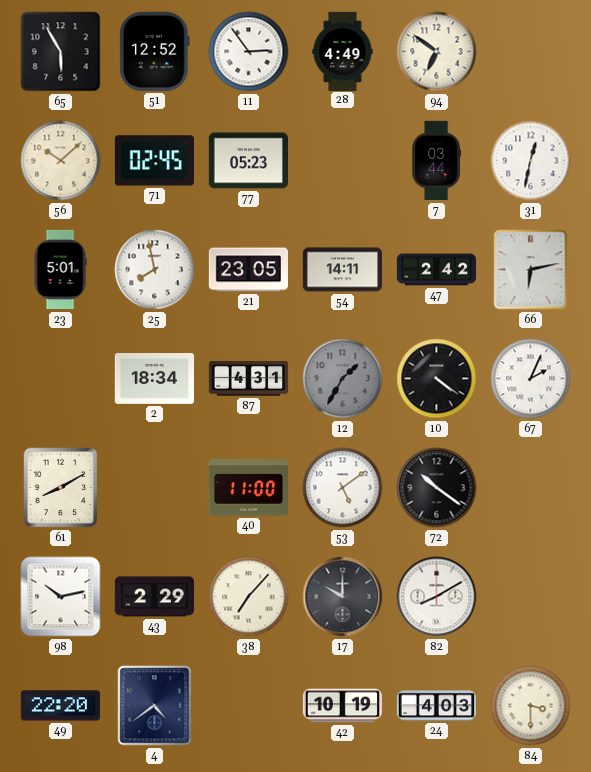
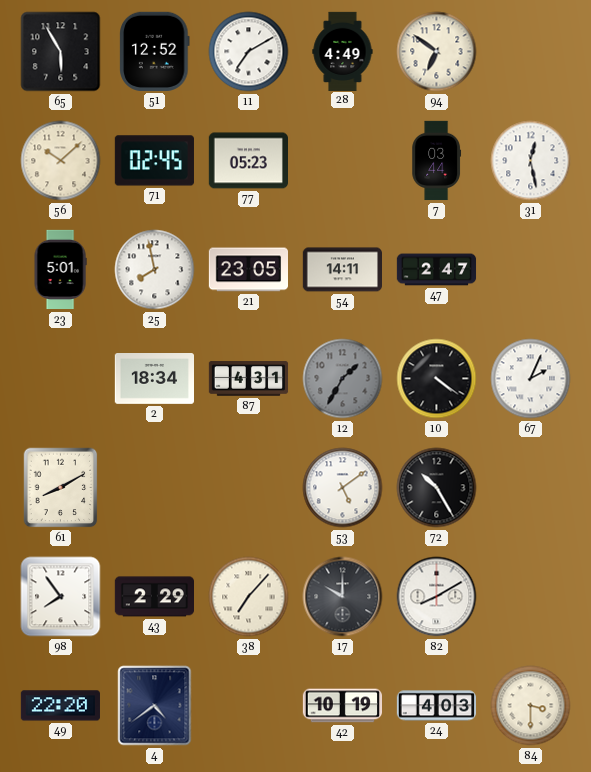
11: 2:54 -> 7:10
31: 12:32 -> 12:28
47: 2:42 -> 2:47
66: 6:13 -> none
40: 11:00 -> none
72: 10:21 -> 10:25
98: 10:13 -> 7:54
